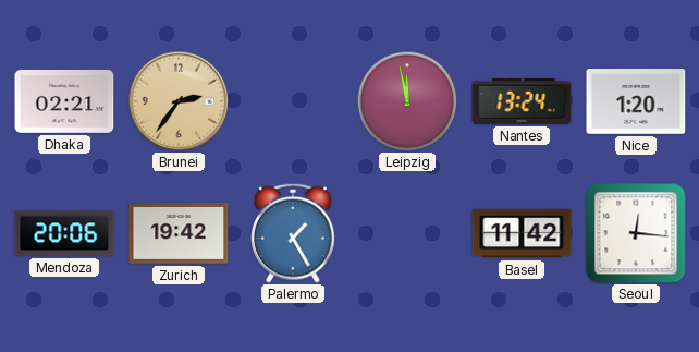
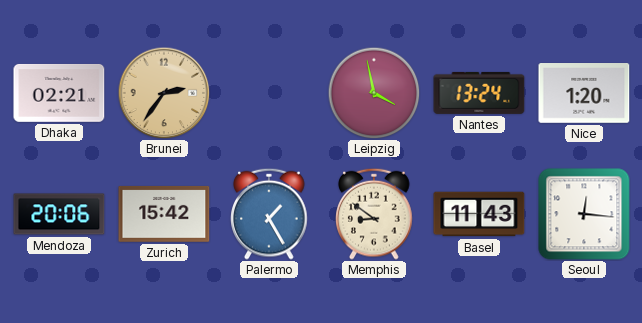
Leipzig: 11:58 -> 3:58
Zurich: 19:42 -> 15:42
Memphis: none -> 8:51
Basel: 11:42 -> 11:43
